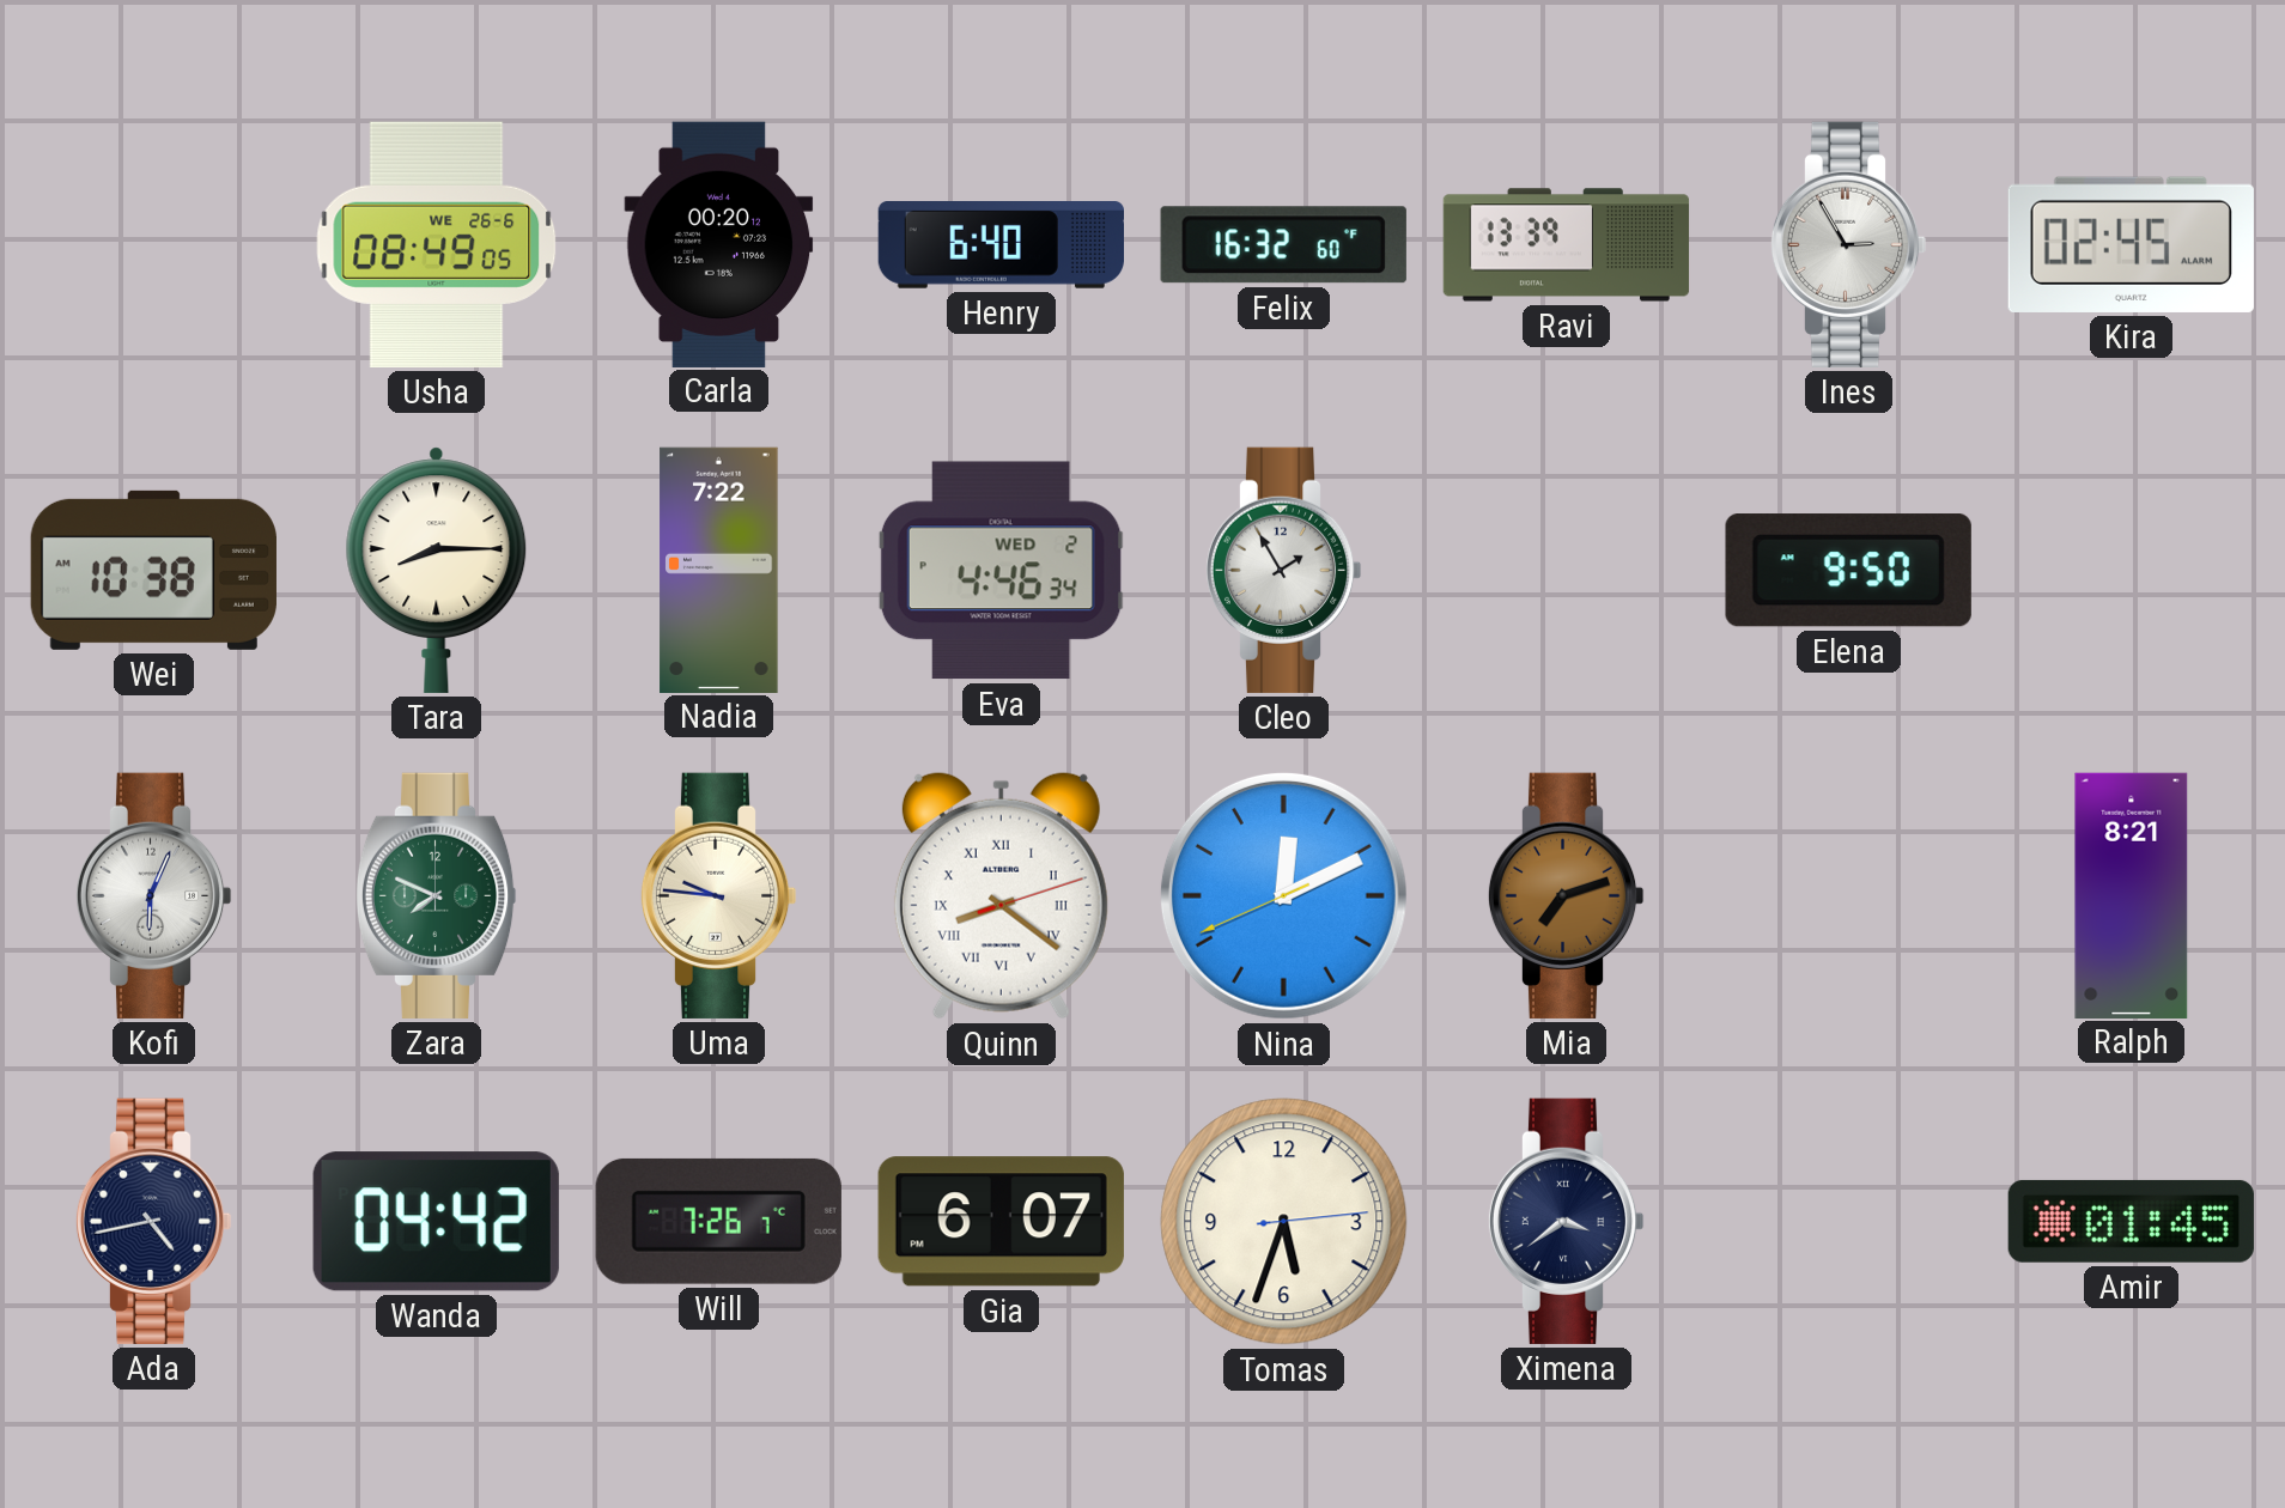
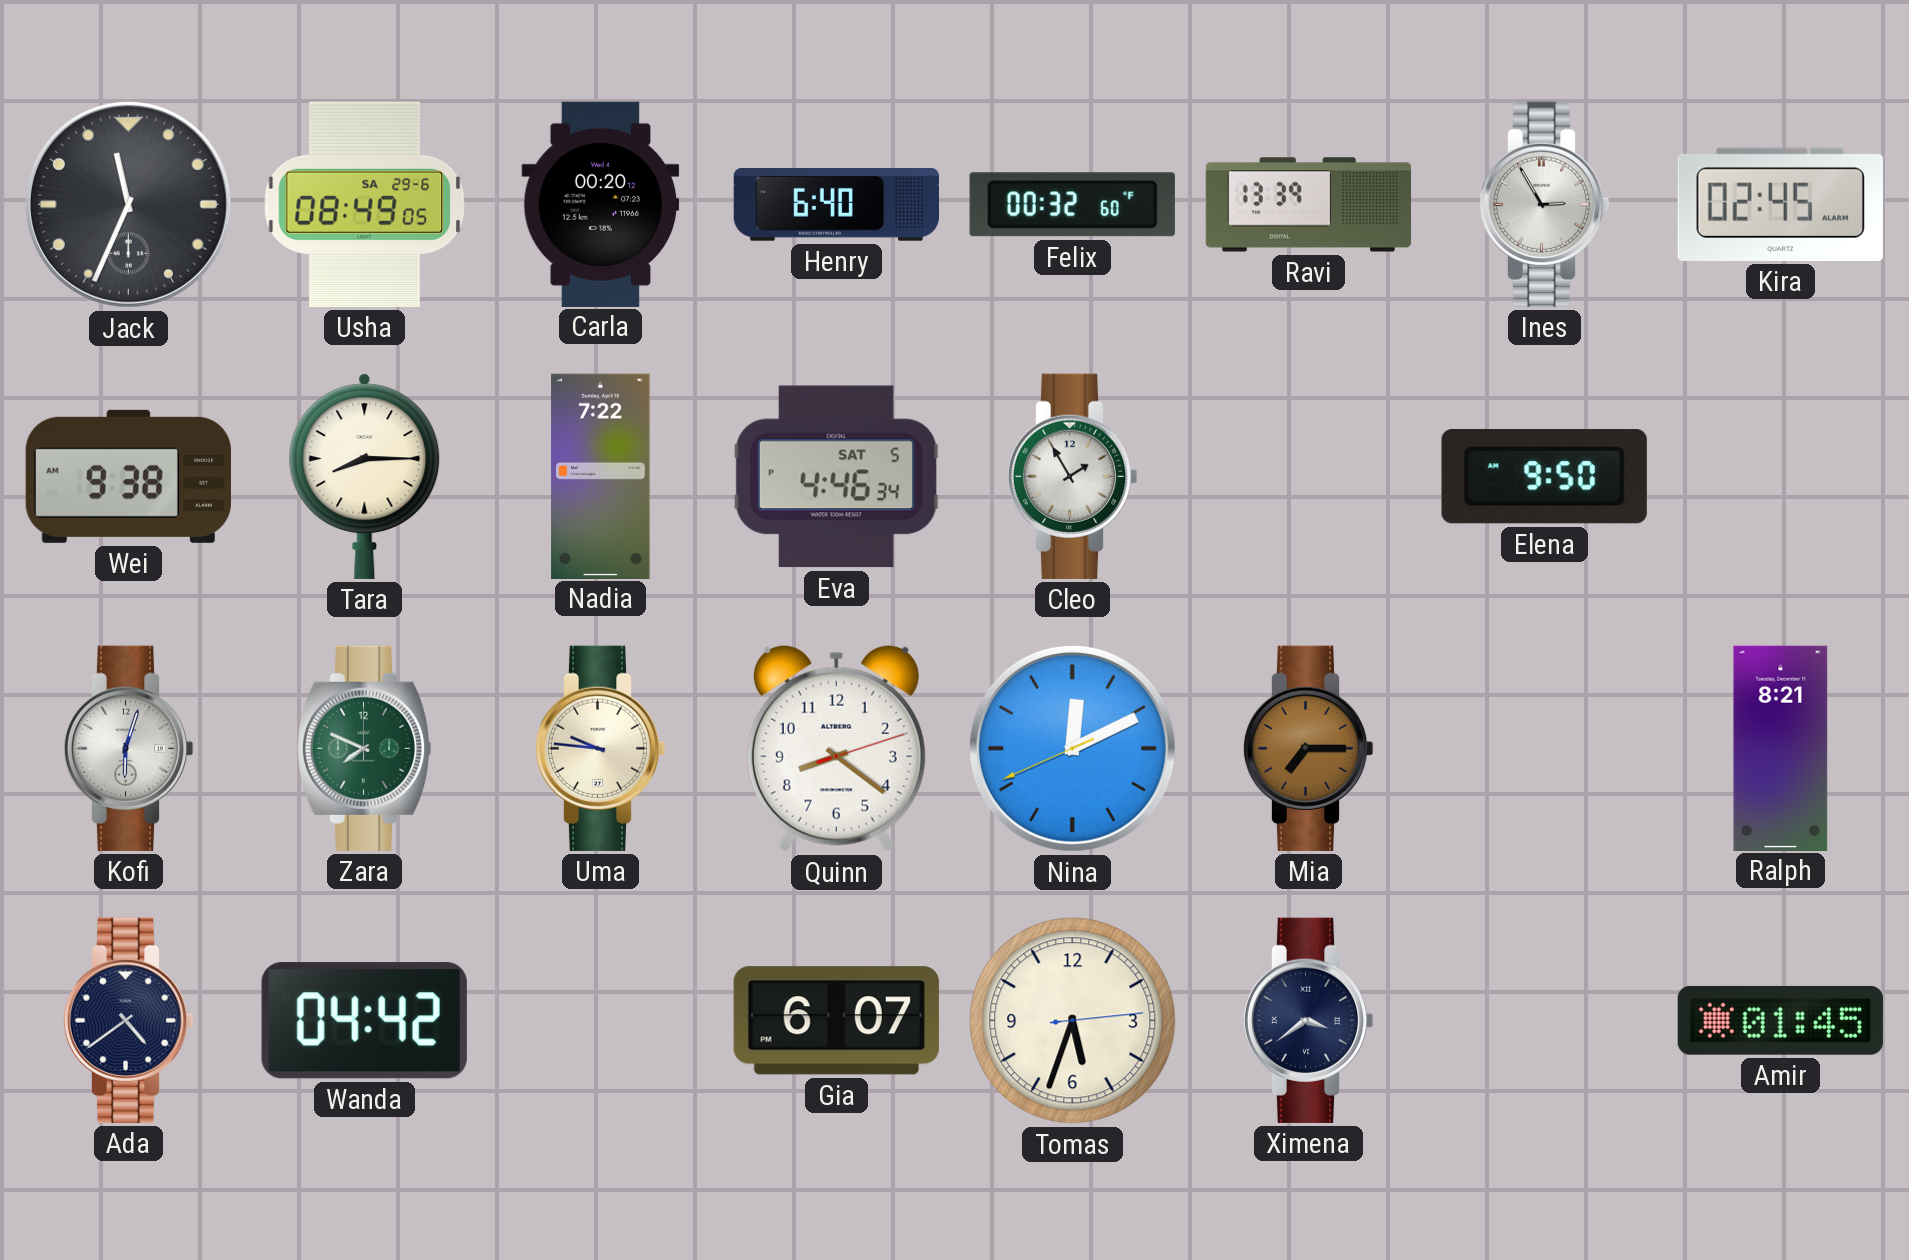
Jack: none -> 11:34
Usha date: WE 26-6 -> SA 29-6
Felix: 16:32 -> 00:32
Wei: 10:38 -> 9:38
Eva date: WED 2 -> SAT 5
Kofi: 6:04 -> 6:03
Quinn numerals: Roman -> Arabic
Mia: 7:12 -> 7:15
Ada: 4:43 -> 4:39
Will: 7:26 -> none
